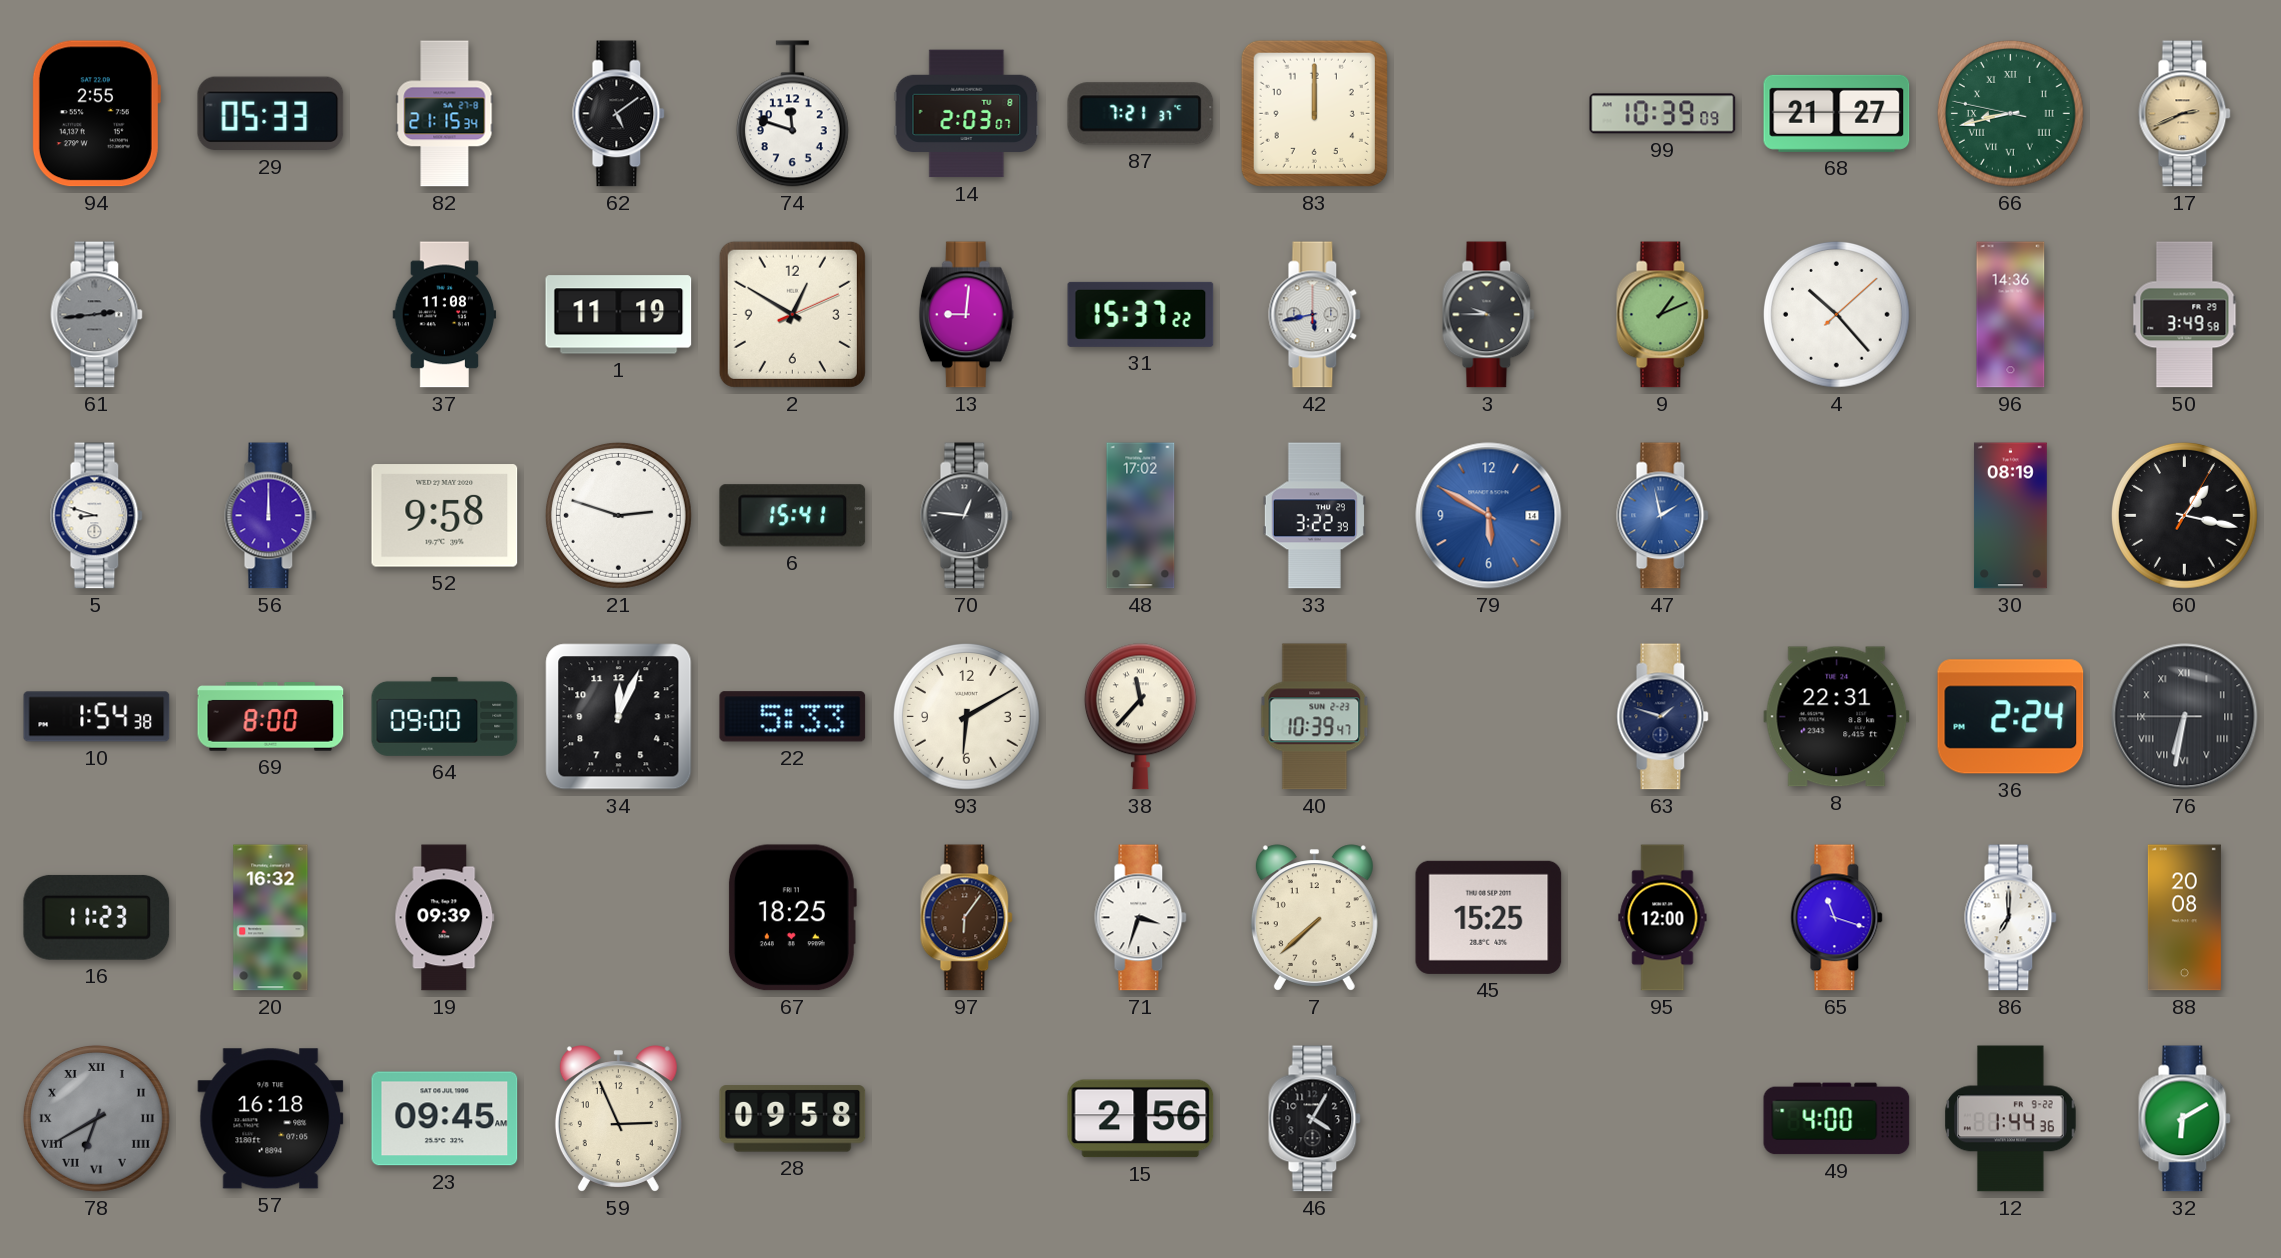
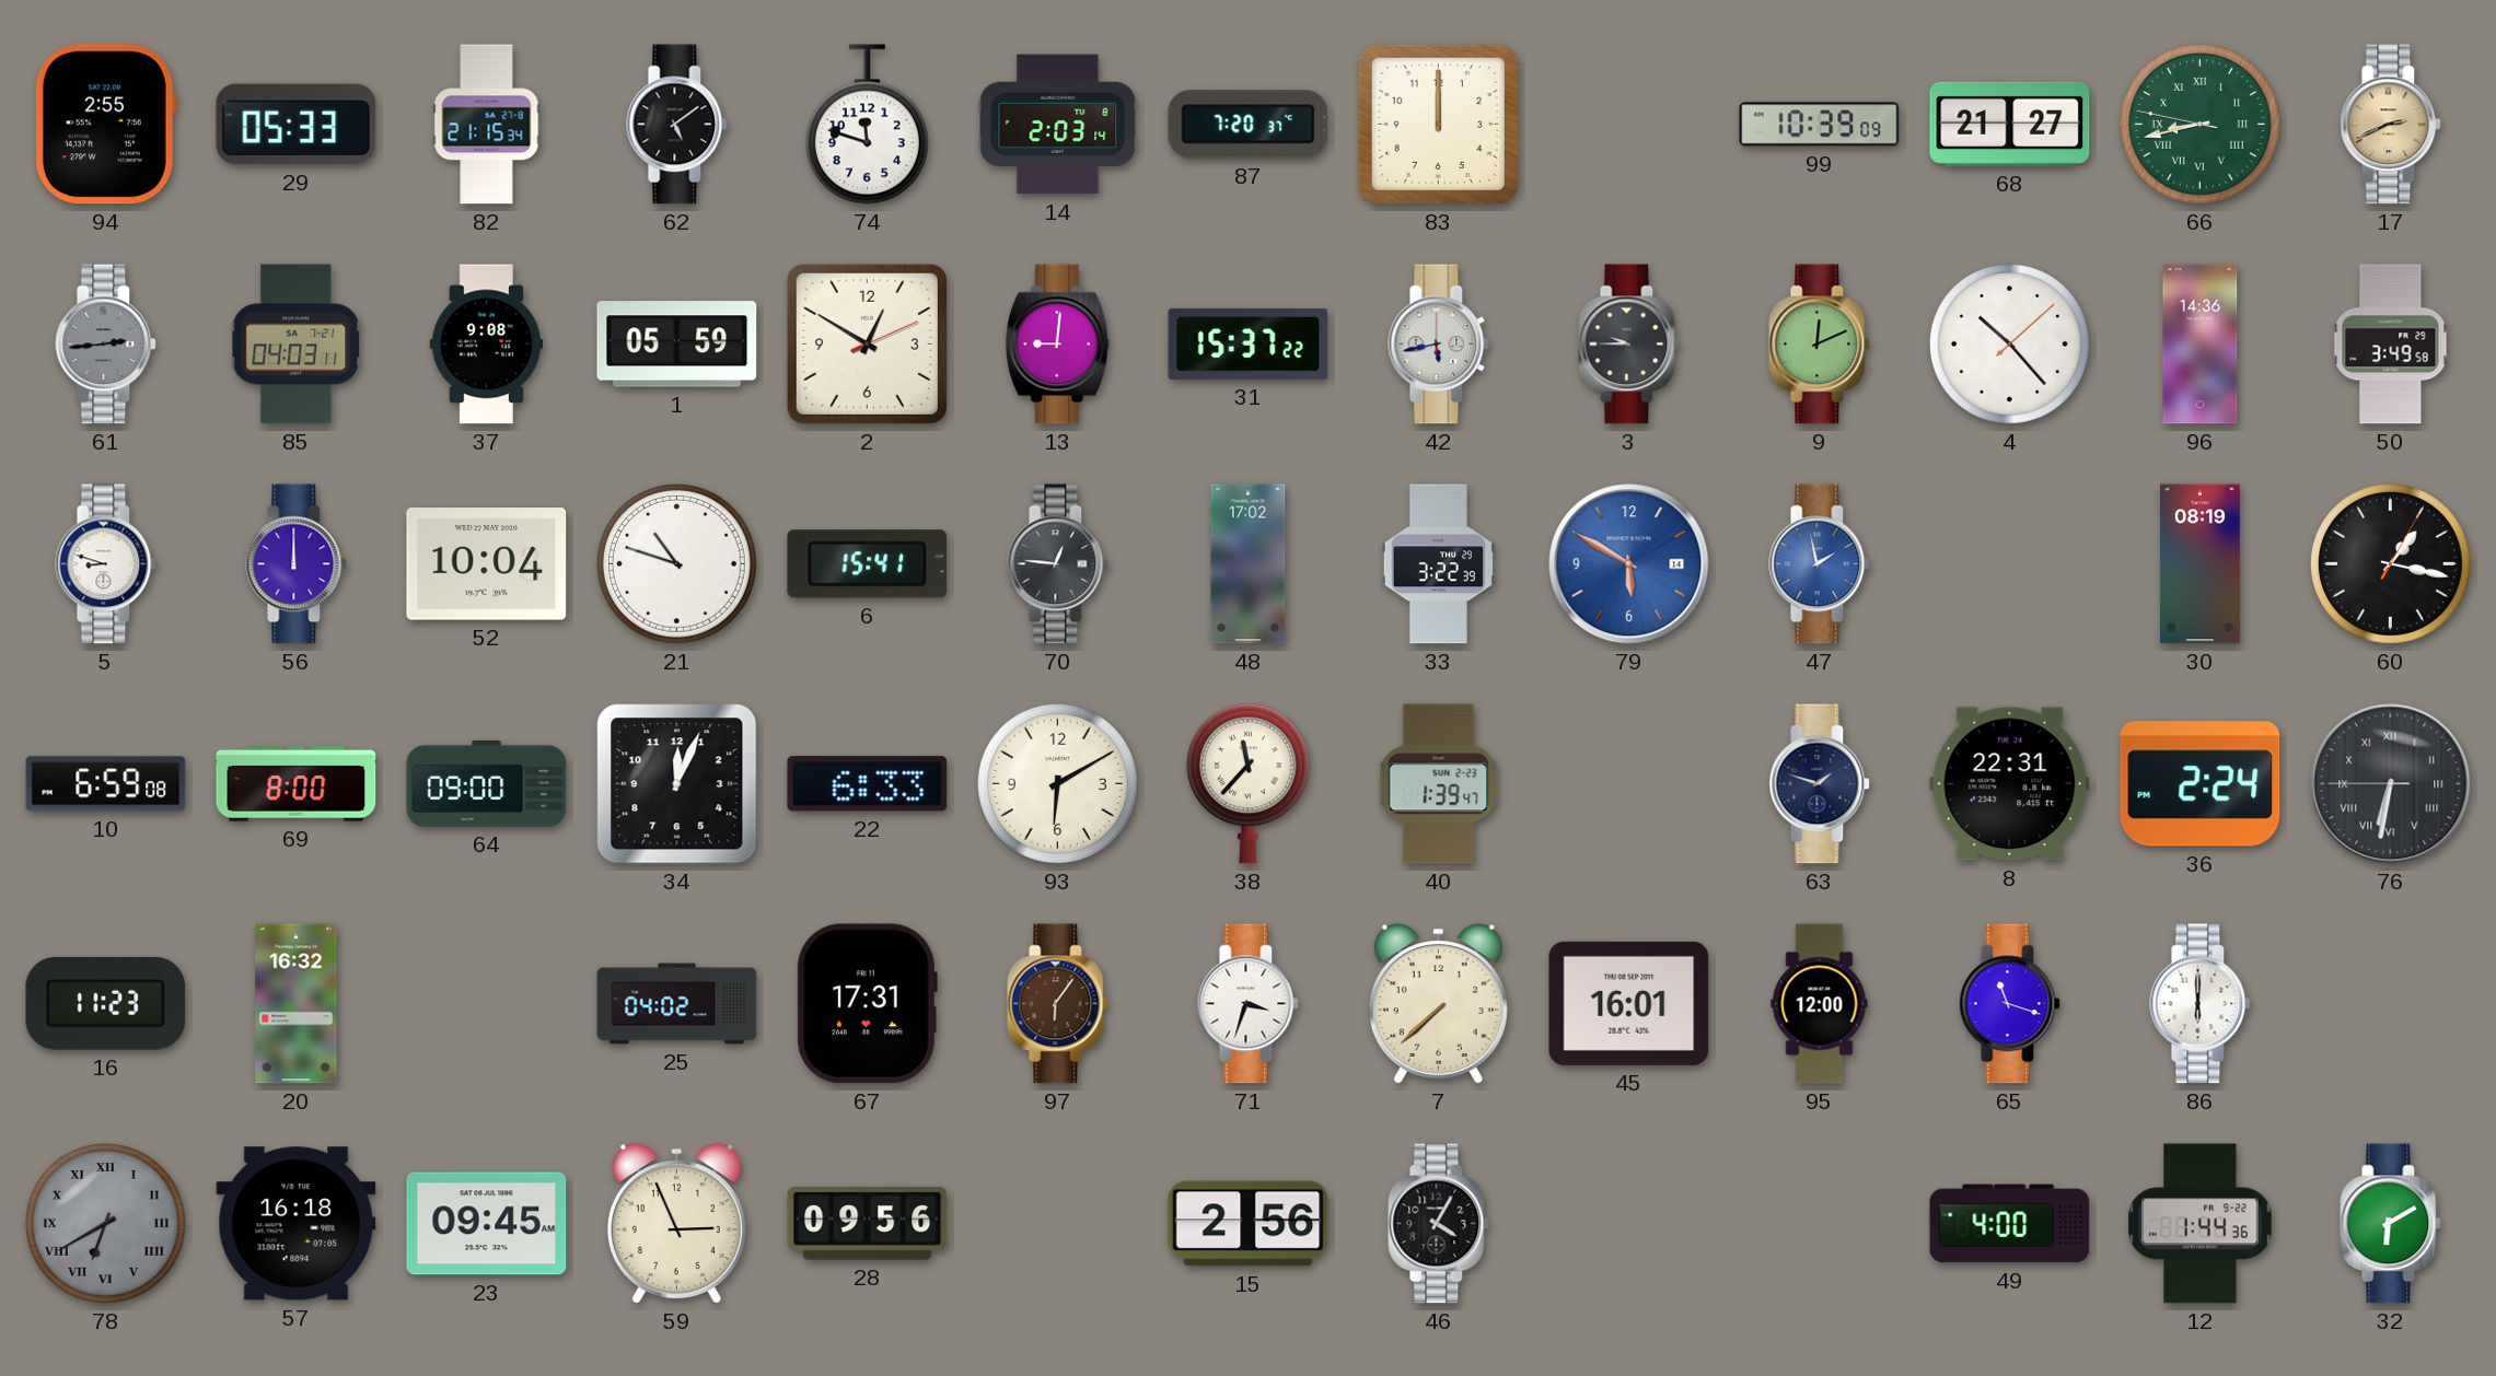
14: 2:03:07 -> 2:03:14
87: 7:21 -> 7:20
85: none -> 04:03
37: 11:08 -> 9:08
1: 11:19 -> 05:59
9: 1:11 -> 12:11
52: 9:58 -> 10:04
21: 2:48 -> 10:48
10: 1:54 -> 6:59
22: 5:33 -> 6:33
40: 10:39 -> 1:39
19: 09:39 -> none
25: none -> 04:02
67: 18:25 -> 17:31
45: 15:25 -> 16:01
86: 7:00 -> 6:00
88: 20:08 -> none
28: 09:58 -> 09:56
